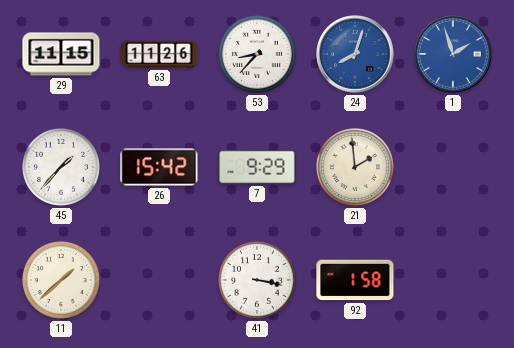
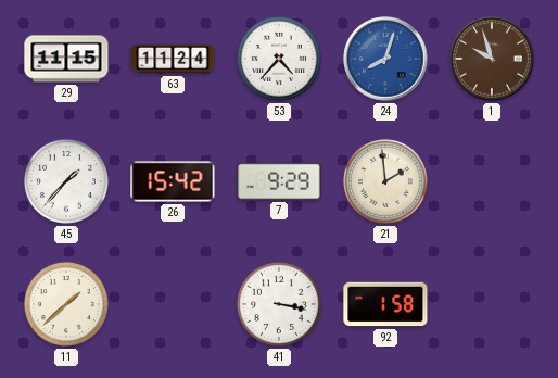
63: 11:26 -> 11:24
53: 8:37 -> 4:37
1: 1:57 -> 9:57
1 dial: blue -> brown
